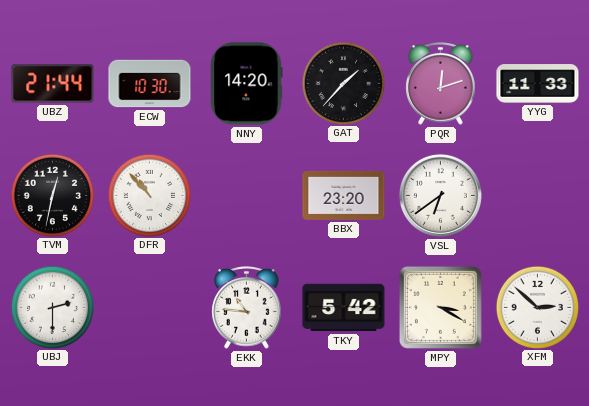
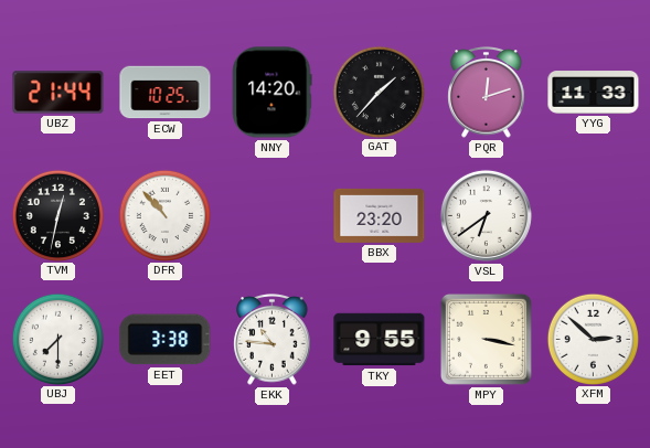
ECW: 10:30 -> 10:25
UBJ: 2:30 -> 7:30
EET: none -> 3:38
TKY: 5:42 -> 9:55
MPY: 3:20 -> 3:17
